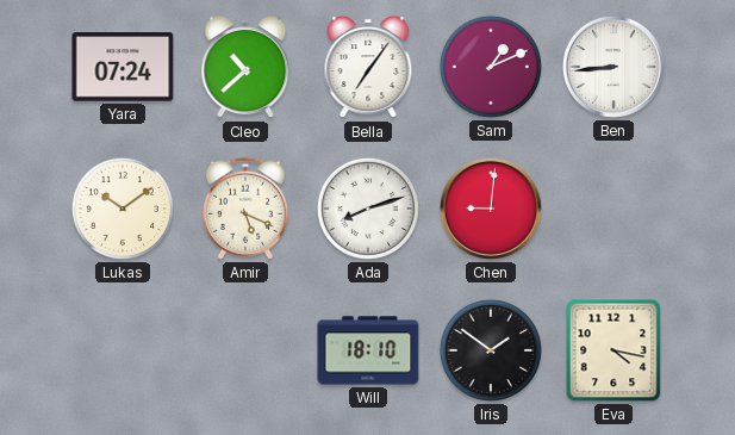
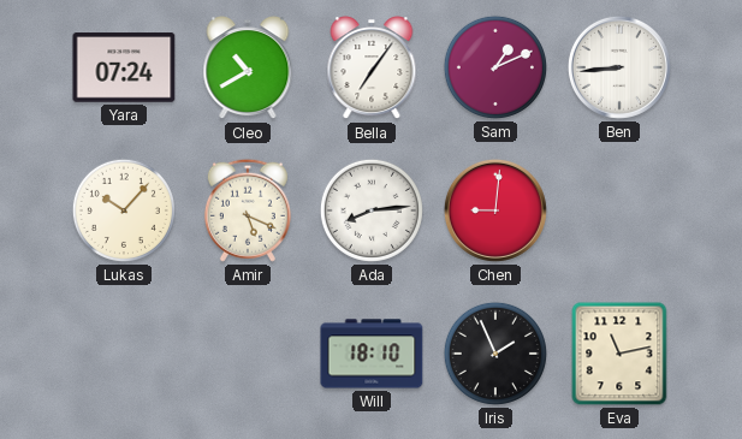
Cleo: 10:38 -> 10:40
Lukas: 10:09 -> 10:07
Ada: 8:12 -> 8:14
Iris: 1:51 -> 1:56
Eva: 4:17 -> 11:13
